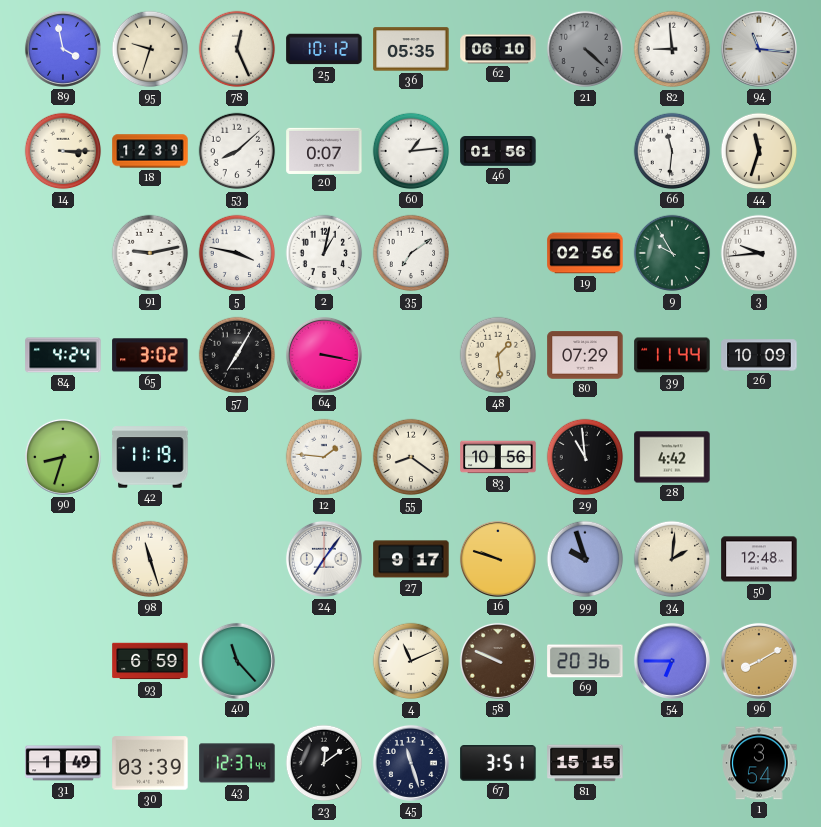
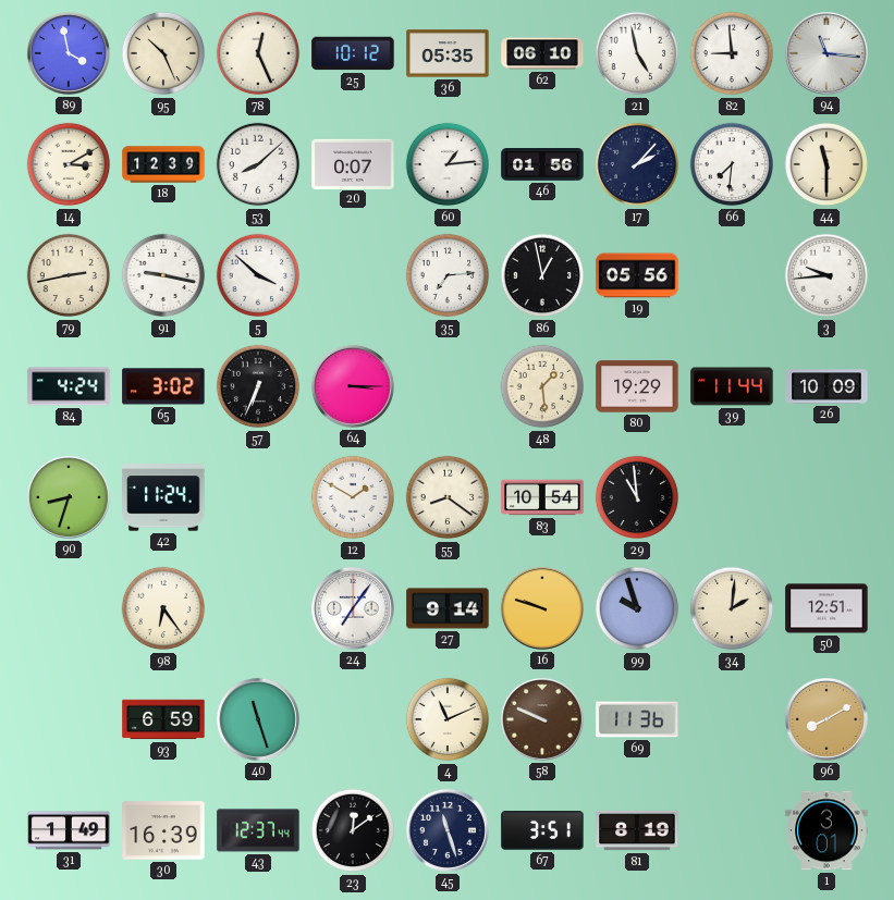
95: 9:33 -> 10:26
21: 4:22 -> 4:58
21 dial: grey -> white
14: 3:15 -> 3:10
17: none -> 2:07
66: 11:31 -> 7:31
44: 11:33 -> 11:30
79: none -> 2:43
91: 9:13 -> 9:17
5: 3:47 -> 3:52
2: 1:02 -> none
35: 7:09 -> 7:14
86: none -> 12:58
19: 02:56 -> 05:56
9: 9:55 -> none
57: 7:05 -> 6:34
64: 3:17 -> 3:15
80: 07:29 -> 19:29
42: 11:19 -> 11:24
12: 1:46 -> 1:50
83: 10:56 -> 10:54
28: 4:42 -> none
98: 11:27 -> 6:24
27: 9:17 -> 9:14
50: 12:48 -> 12:51
40: 11:23 -> 11:27
69: 20:36 -> 11:36
54: 6:45 -> none
30: 03:39 -> 16:39
81: 15:15 -> 8:19
1: 3:54 -> 3:01
